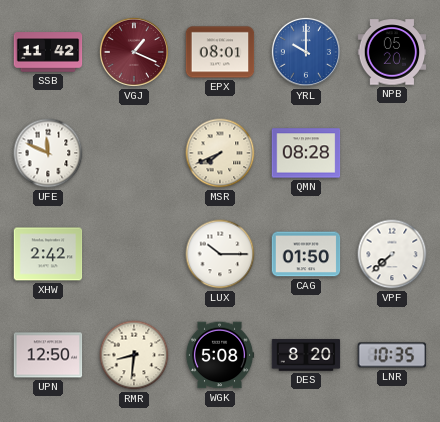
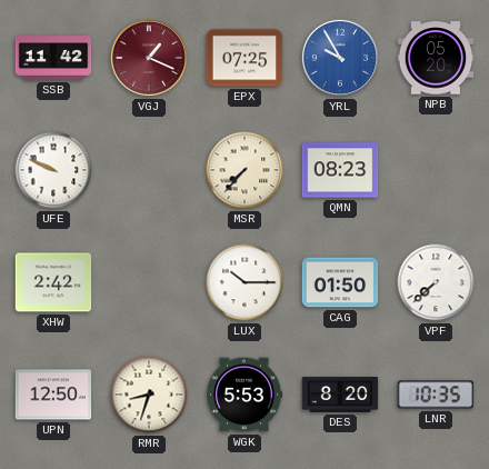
EPX: 08:01 -> 07:25
YRL: 10:00 -> 9:55
UFE: 11:49 -> 9:49
MSR: 7:41 -> 7:37
QMN: 08:28 -> 08:23
RMR: 8:31 -> 8:33
WGK: 5:08 -> 5:53
